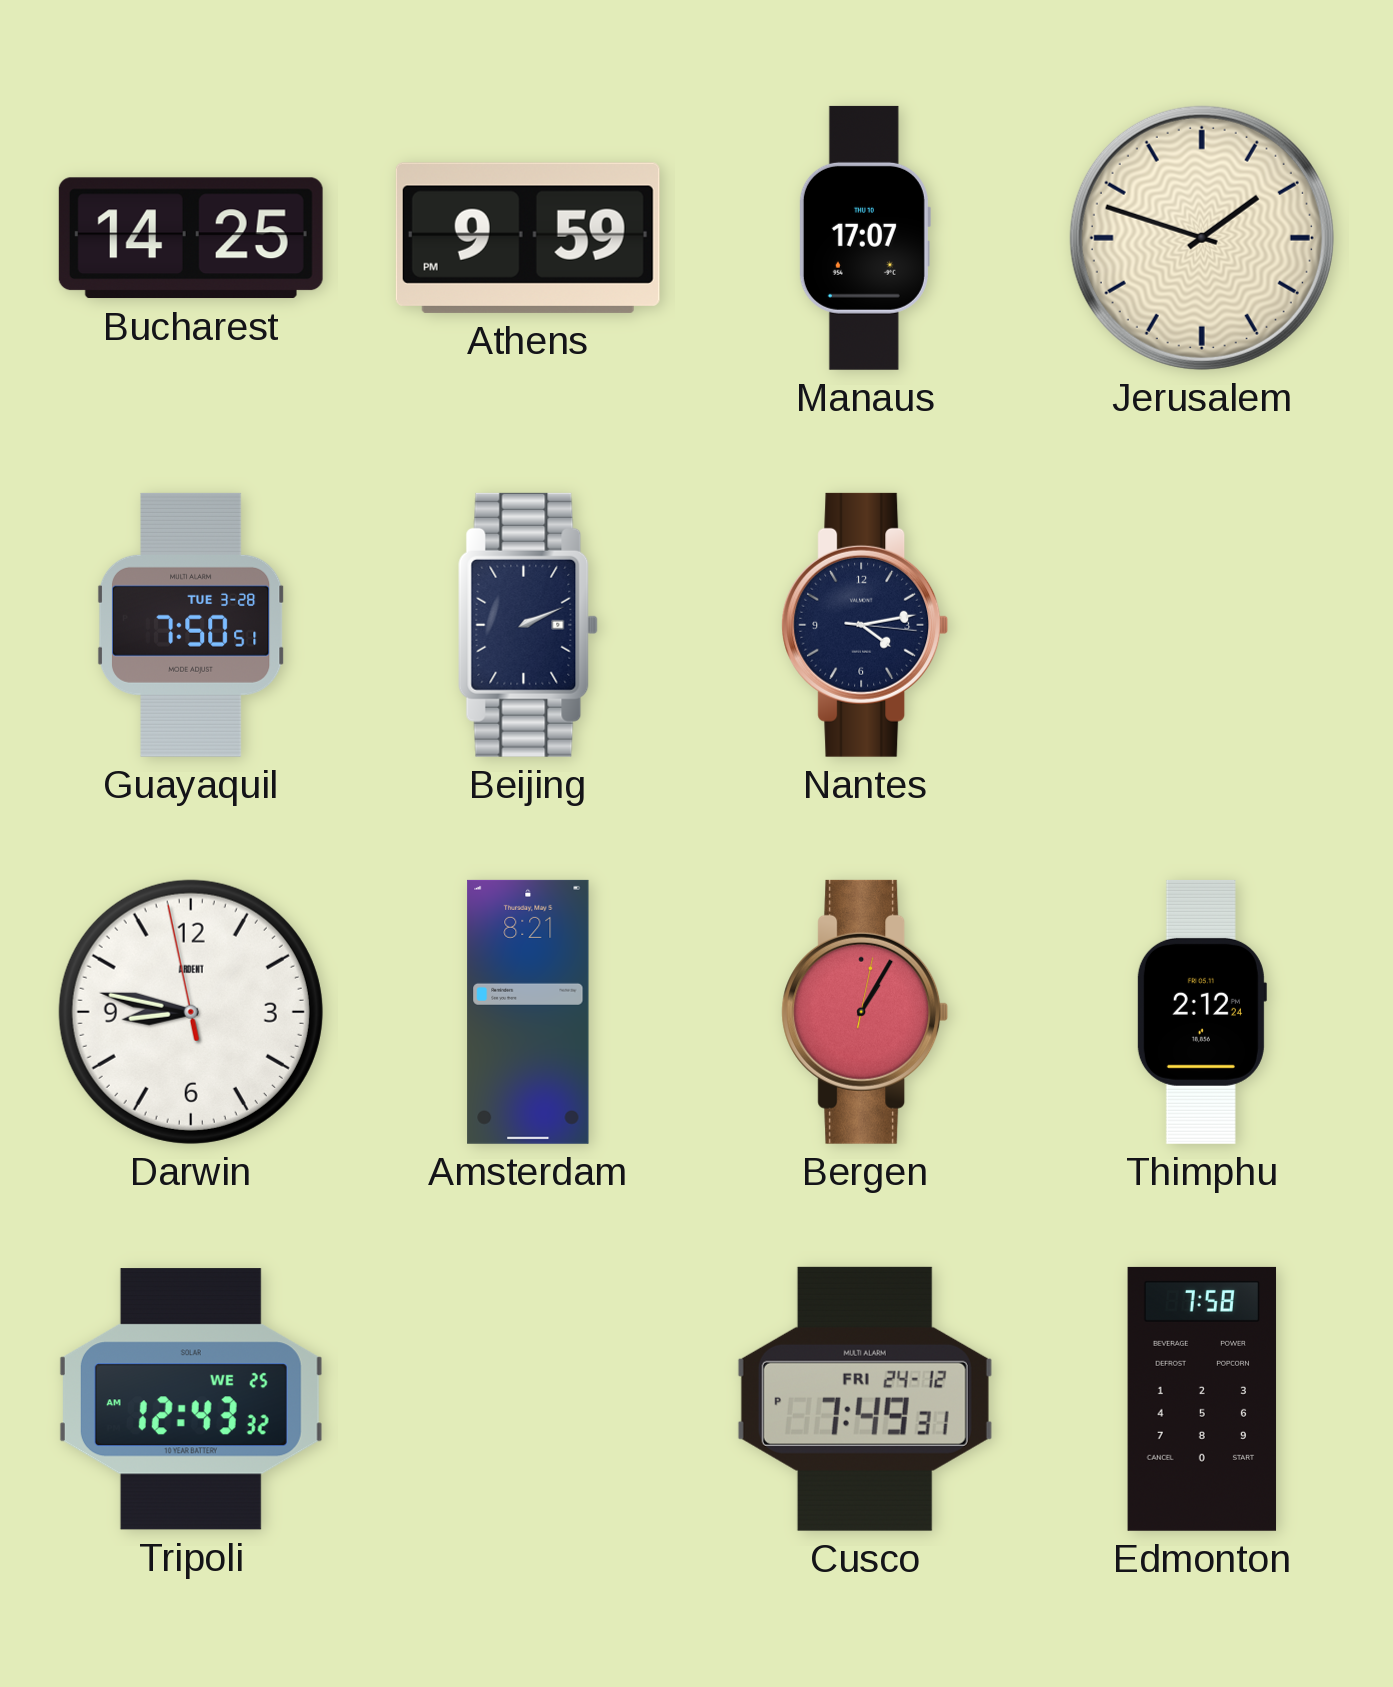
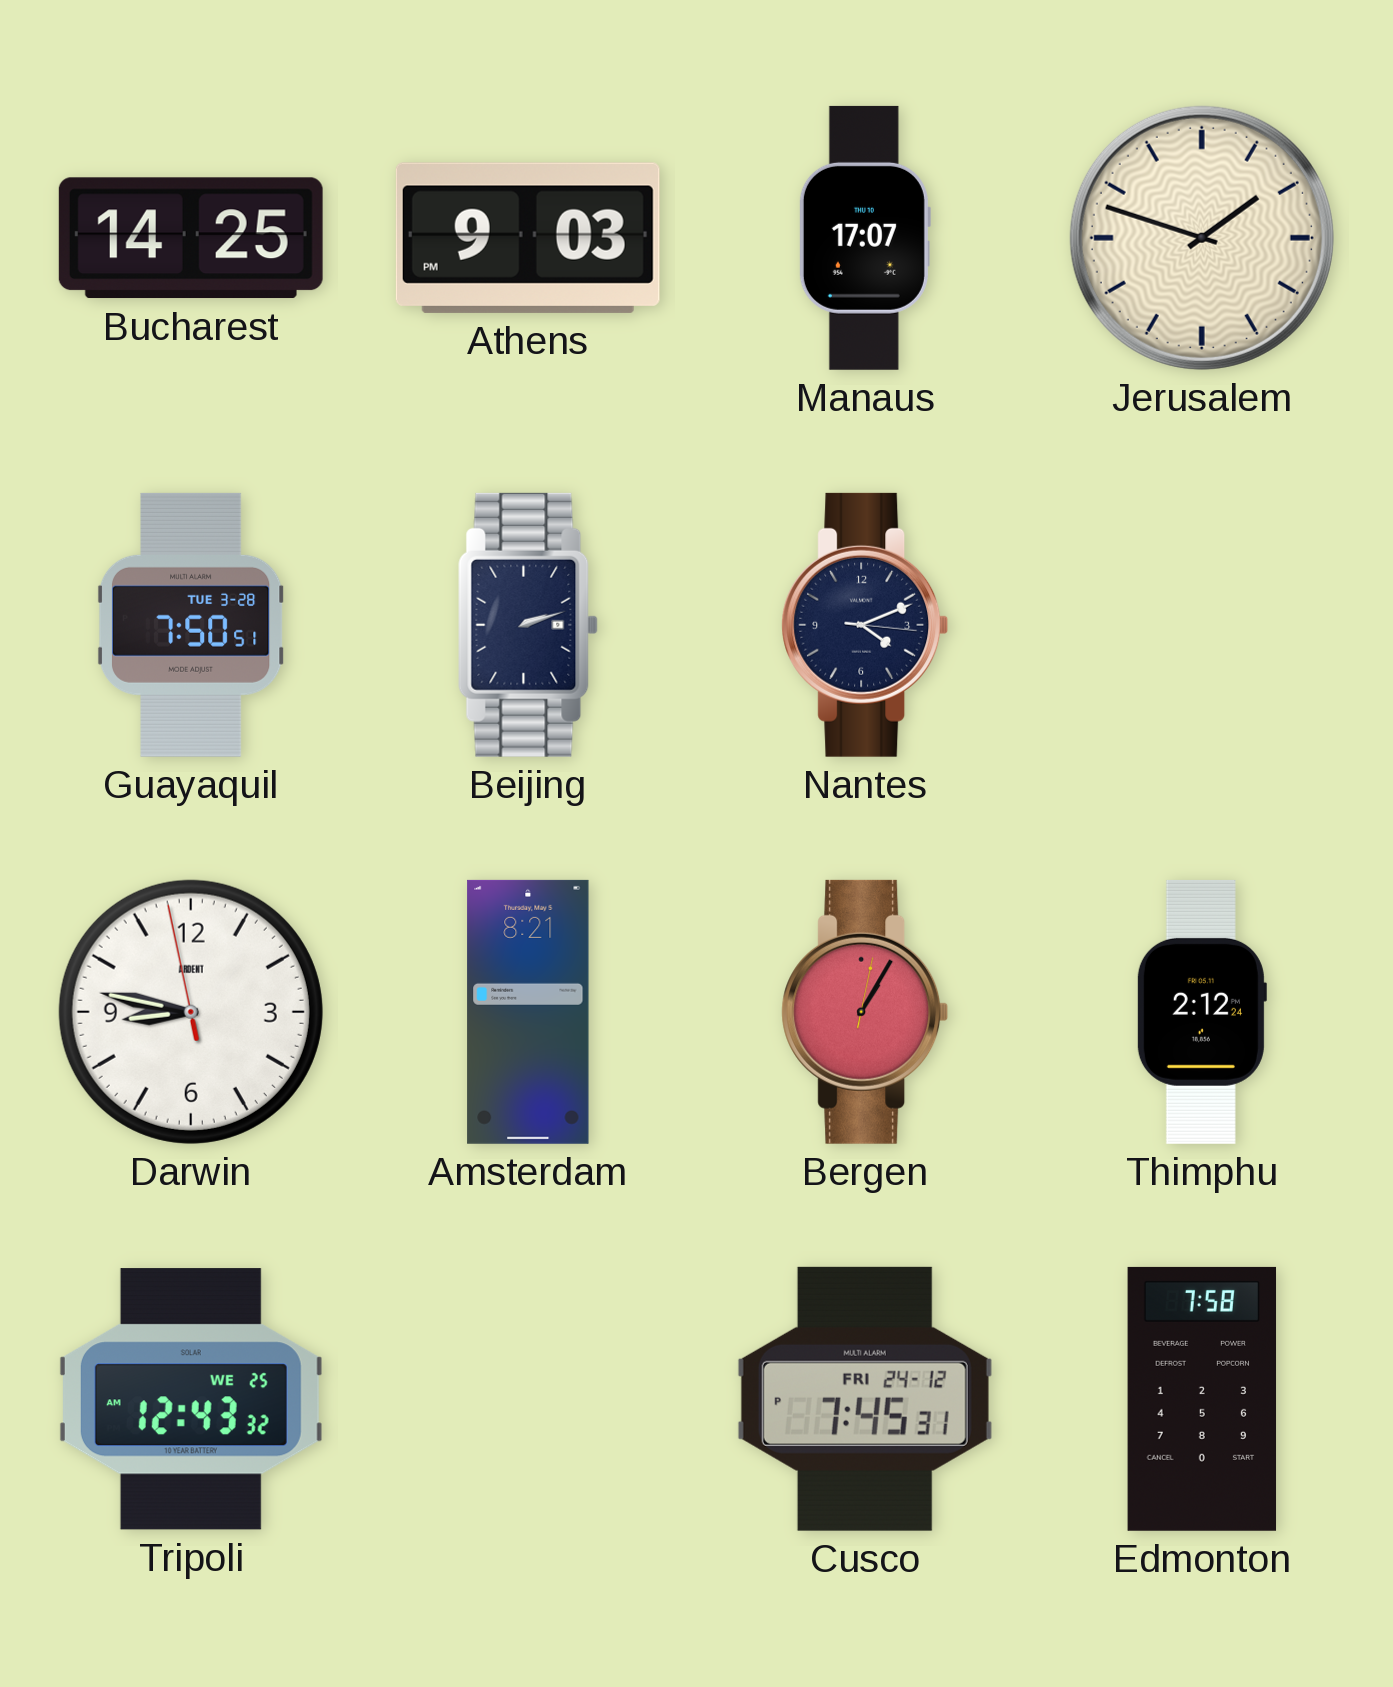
Athens: 9:59 -> 9:03
Beijing: 2:11 -> 2:12
Nantes: 4:13 -> 4:11
Cusco: 7:49 -> 7:45
